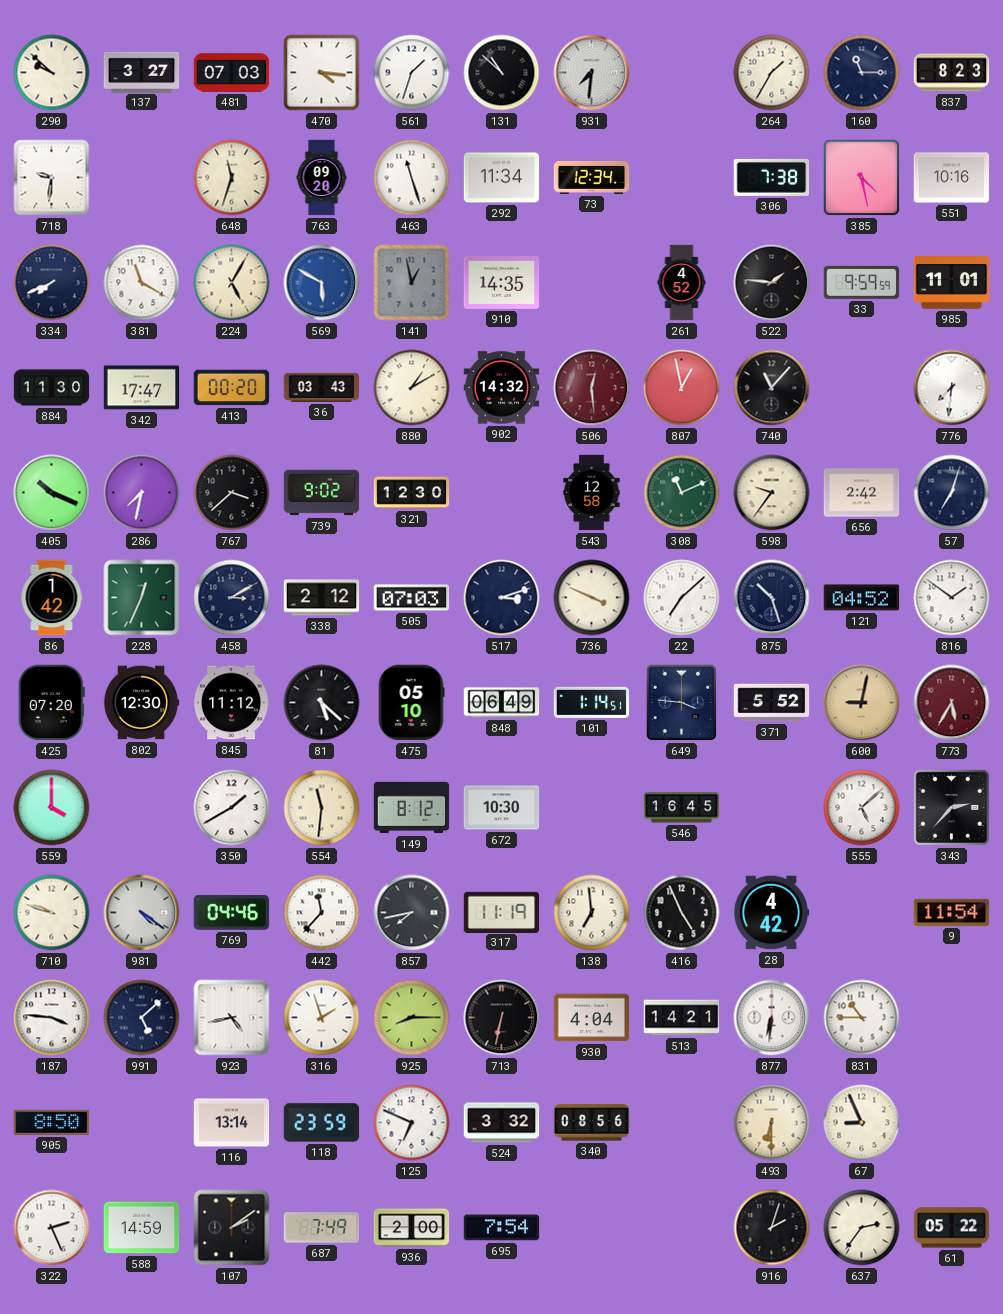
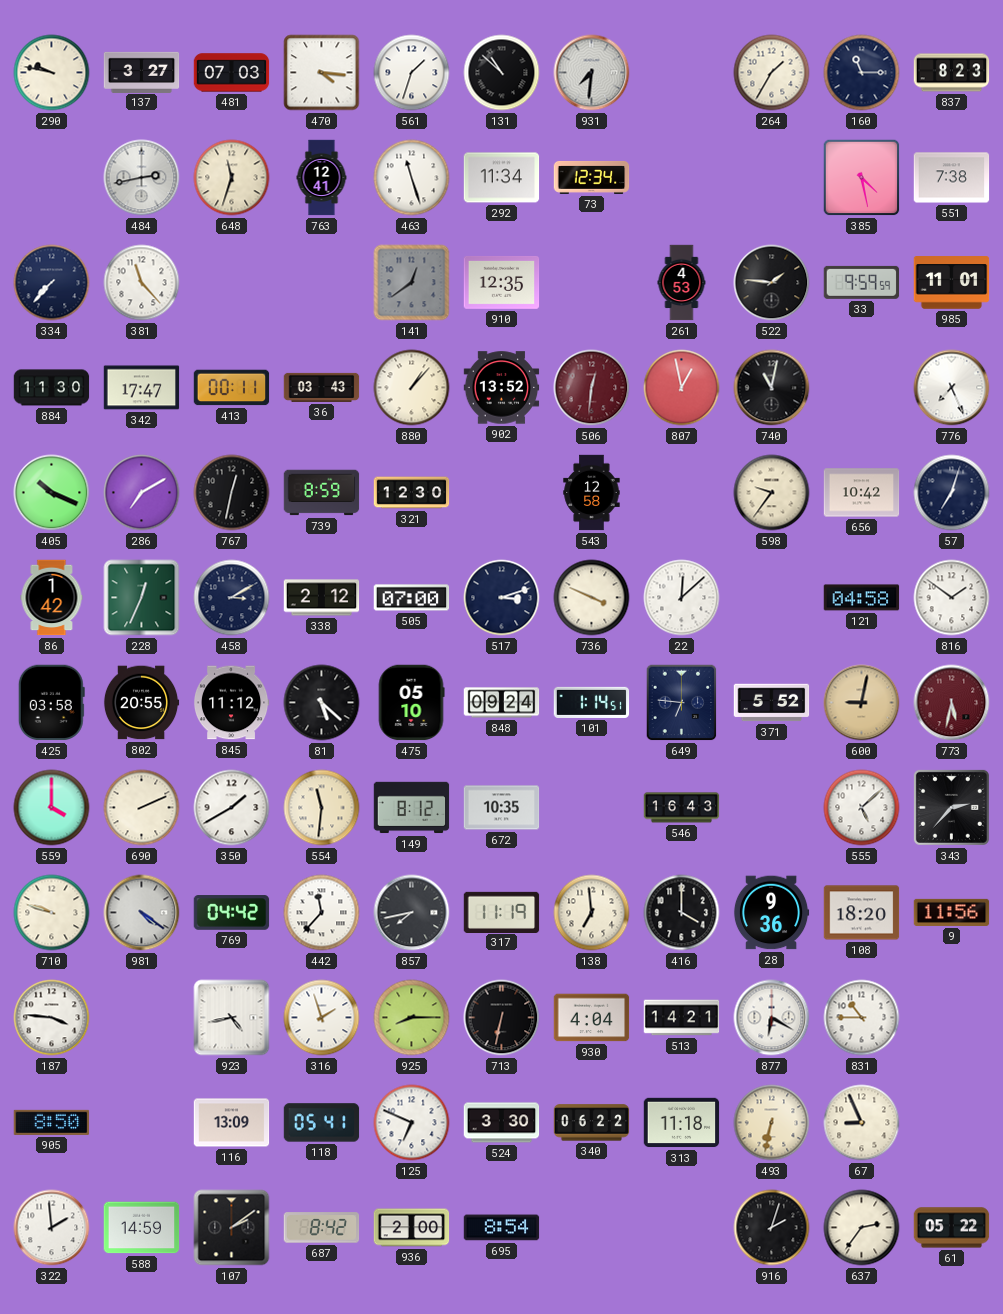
290: 9:52 -> 9:47
718: 9:31 -> none
484: none -> 2:43
763: 09:20 -> 12:41
306: 7:38 -> none
551: 10:16 -> 7:38
334: 7:41 -> 7:37
381: 11:20 -> 11:23
224: 5:05 -> none
569: 5:50 -> none
141: 12:58 -> 12:39
910: 14:35 -> 12:35
261: 4:52 -> 4:53
413: 00:20 -> 00:11
880: 1:10 -> 1:07
902: 14:32 -> 13:52
506: 12:29 -> 12:31
740: 11:07 -> 11:02
776: 7:31 -> 7:26
286: 7:32 -> 7:10
767: 3:38 -> 12:32
739: 9:02 -> 8:59
308: 11:11 -> none
656: 2:42 -> 10:42
505: 07:03 -> 07:00
22: 7:08 -> 12:08
875: 10:27 -> none
121: 04:52 -> 04:58
425: 07:20 -> 03:58
802: 12:30 -> 20:55
848: 06:49 -> 09:24
649: 3:46 -> 6:46
773: 5:35 -> 5:32
690: none -> 2:11
672: 10:30 -> 10:35
546: 16:45 -> 16:43
769: 04:46 -> 04:42
416: 4:56 -> 4:00
28: 4:42 -> 9:36
108: none -> 18:20
9: 11:54 -> 11:56
991: 5:08 -> none
877: 6:31 -> 6:20
116: 13:14 -> 13:09
118: 23:59 -> 05:41
524: 3:32 -> 3:30
340: 08:56 -> 06:22
313: none -> 11:18
493: 6:30 -> 6:32
322: 2:26 -> 1:59
687: 7:49 -> 8:42
695: 7:54 -> 8:54
